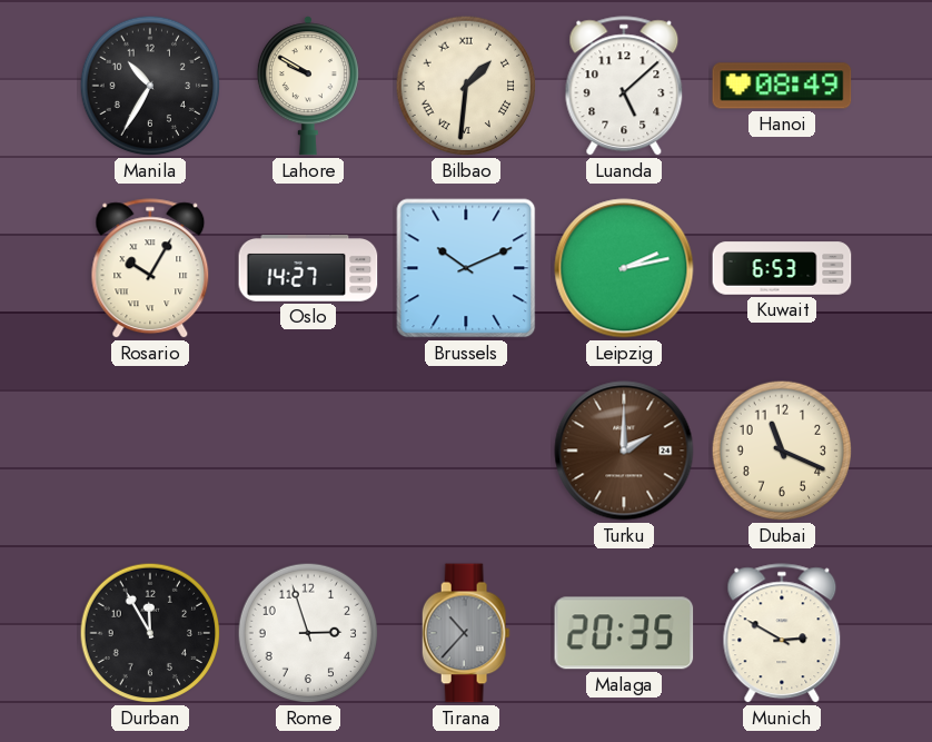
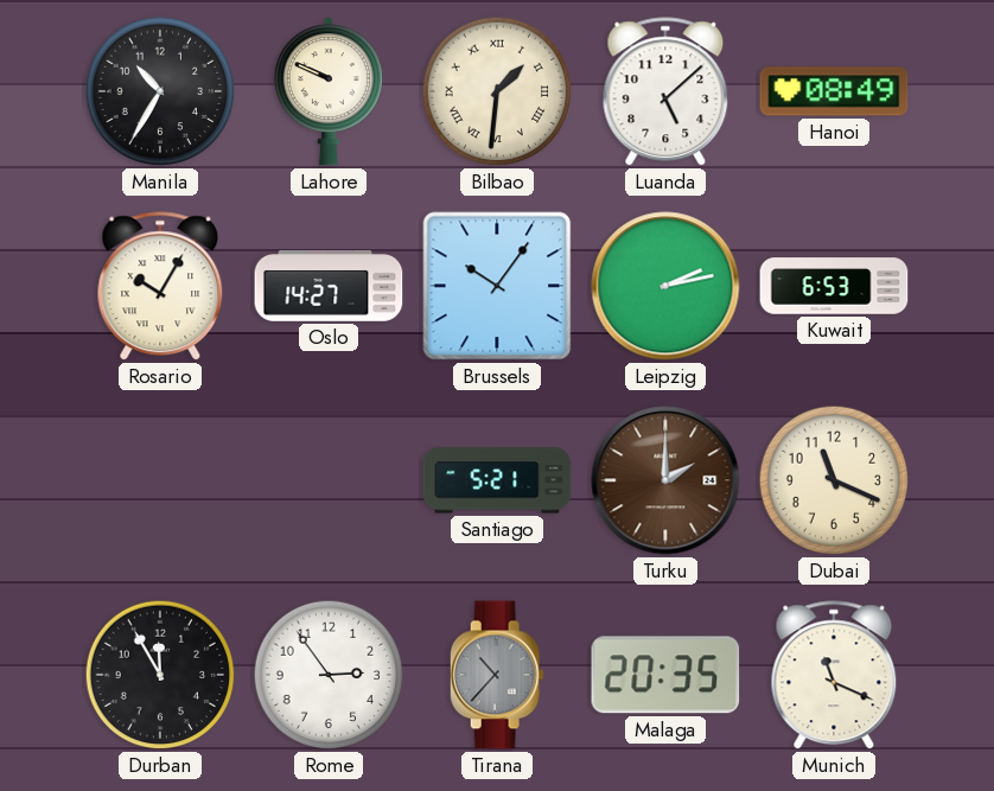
Lahore: 9:50 -> 9:49
Brussels: 10:11 -> 10:06
Santiago: none -> 5:21
Rome: 2:57 -> 2:54
Munich: 2:50 -> 11:19
